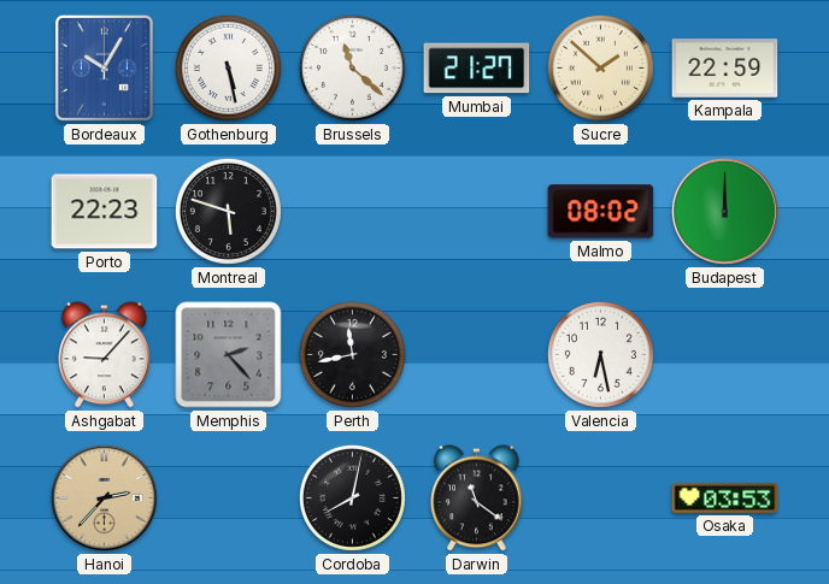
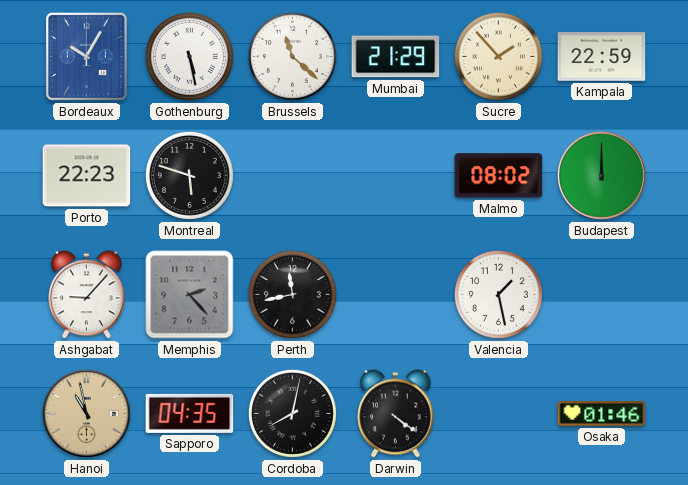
Mumbai: 21:27 -> 21:29
Sucre: 1:52 -> 1:53
Valencia: 6:28 -> 1:28
Hanoi: 2:37 -> 10:58
Sapporo: none -> 04:35
Darwin: 11:21 -> 4:21
Osaka: 03:53 -> 01:46
